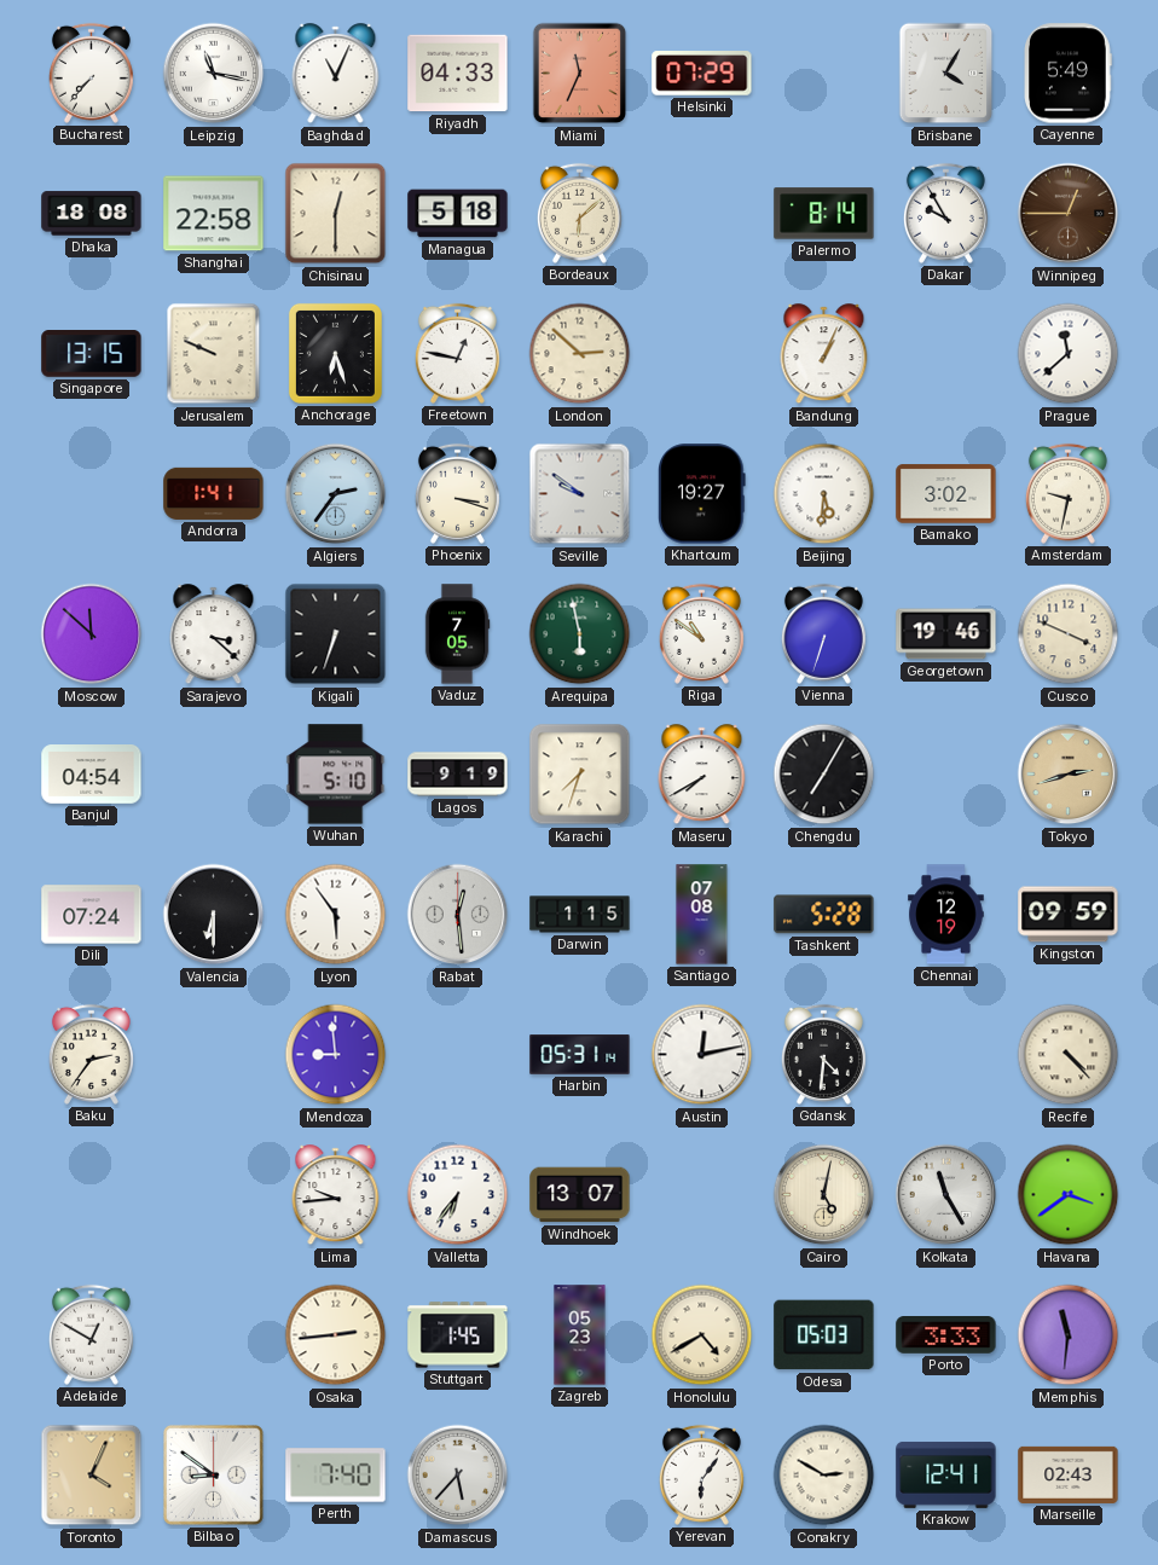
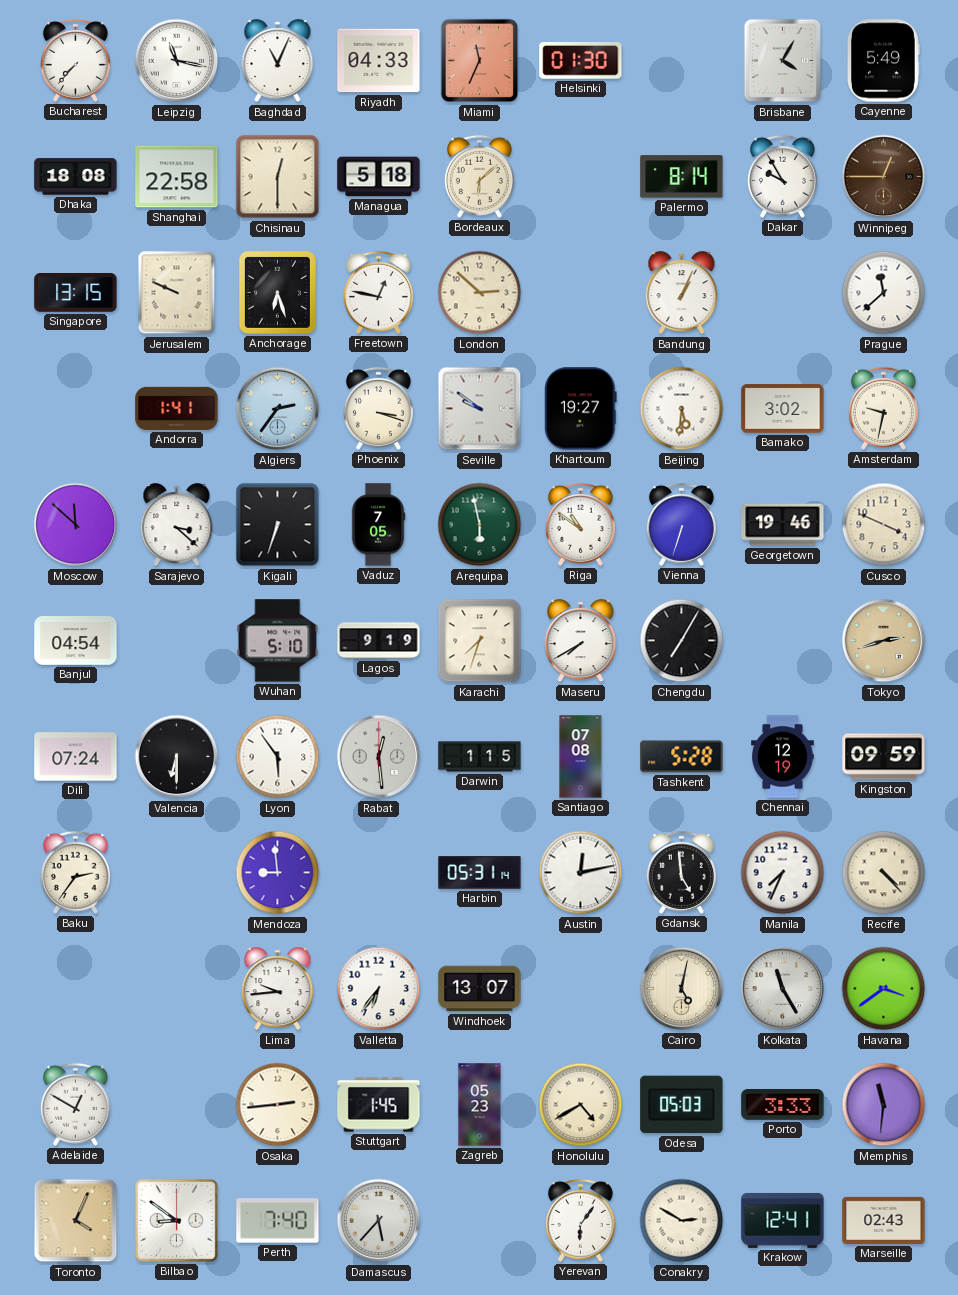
Helsinki: 07:29 -> 01:30
Gdansk: 4:31 -> 4:59
Manila: none -> 7:34
